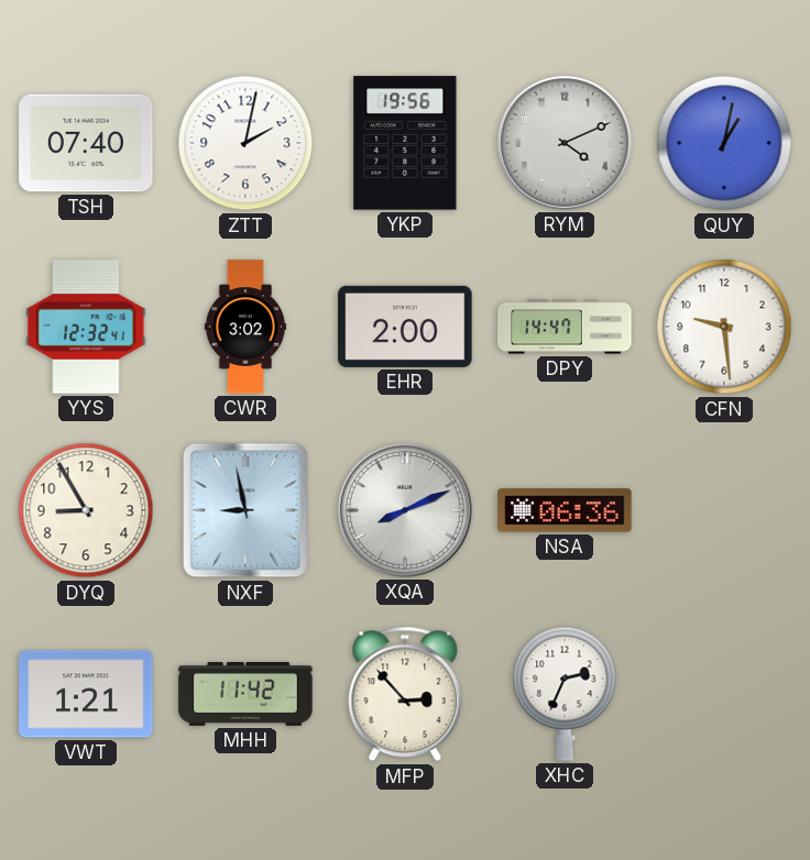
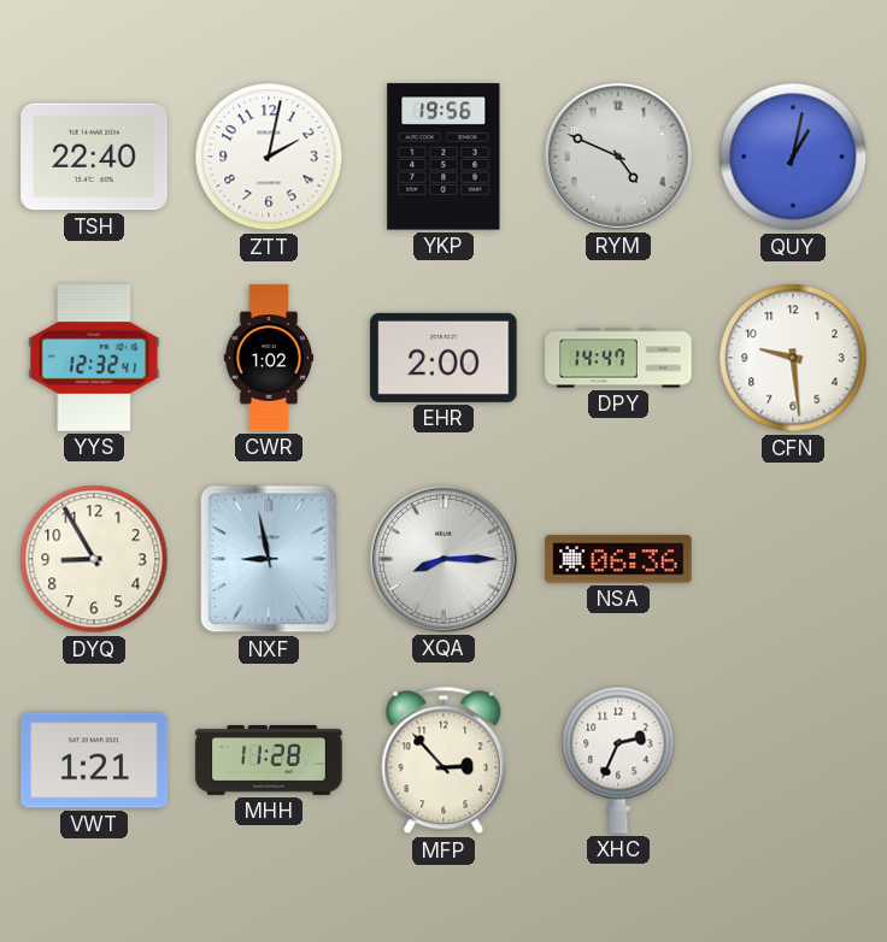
TSH: 07:40 -> 22:40
RYM: 4:11 -> 4:49
CWR: 3:02 -> 1:02
XQA: 8:11 -> 8:15
MHH: 11:42 -> 11:28
